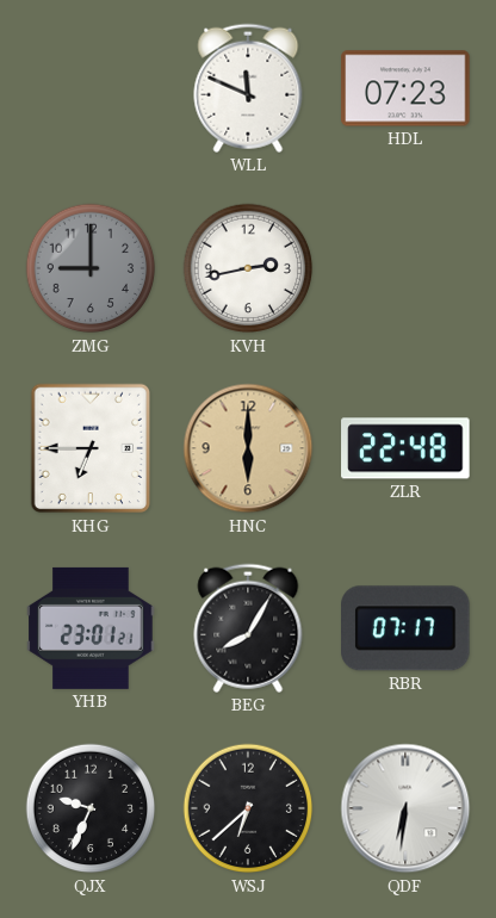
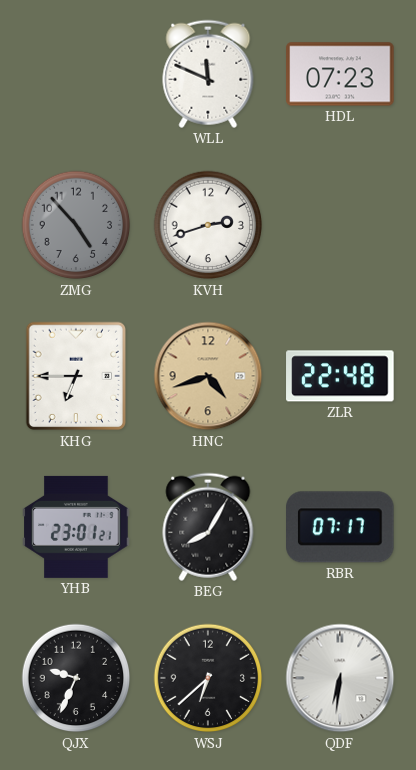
ZMG: 9:00 -> 4:53
KVH: 2:43 -> 2:42
HNC: 6:00 -> 4:42
